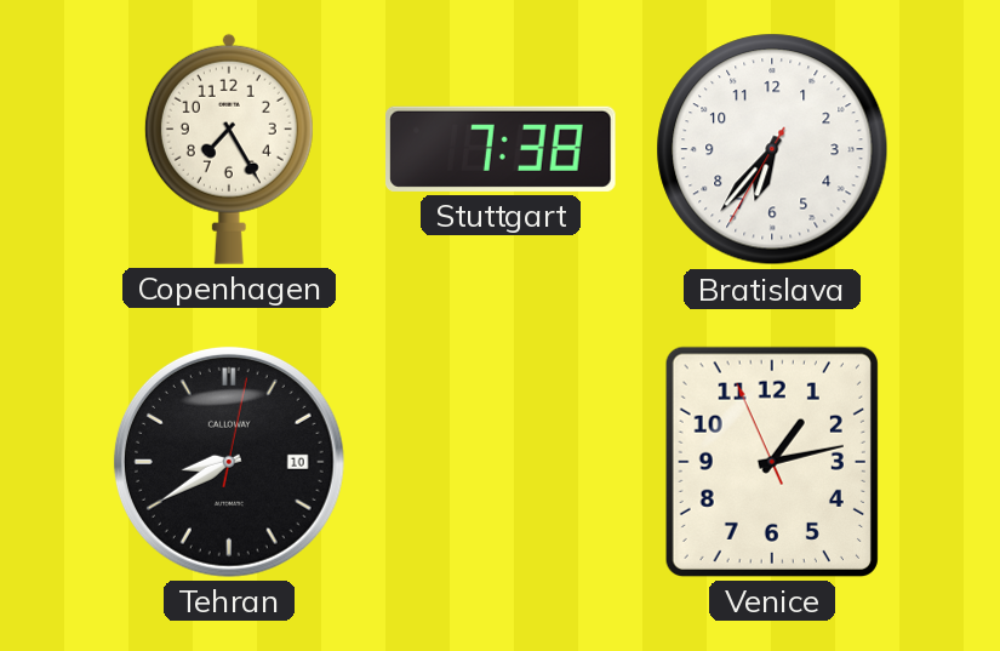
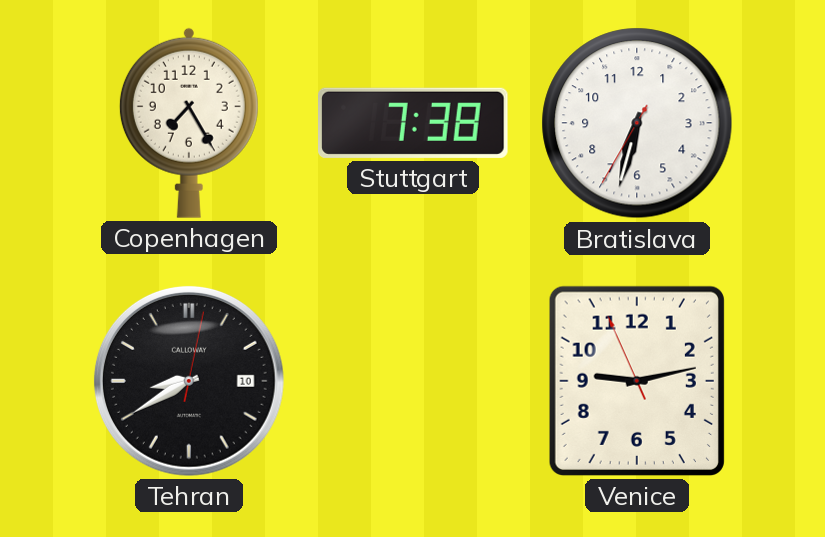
Bratislava: 6:36 -> 6:32
Venice: 1:12 -> 9:12
